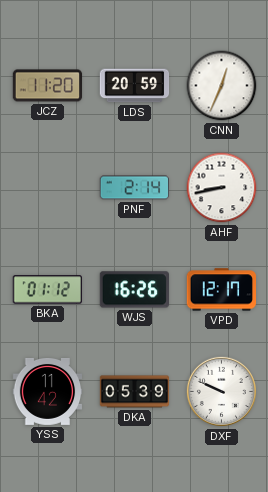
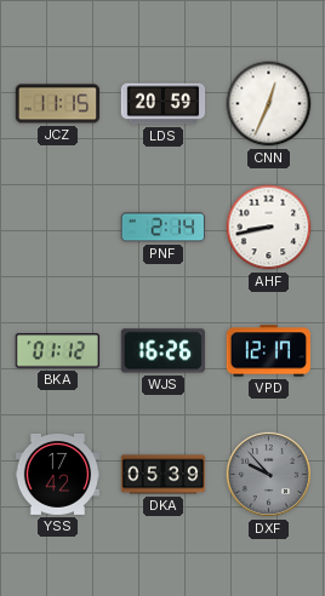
JCZ: 11:20 -> 11:15
YSS: 11:42 -> 17:42
DXF: 9:49 -> 9:53
DXF dial: white -> grey
